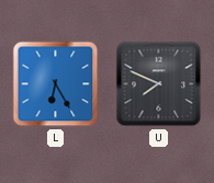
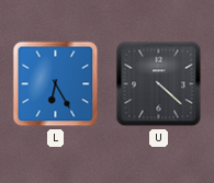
U: 7:49 -> 4:22
